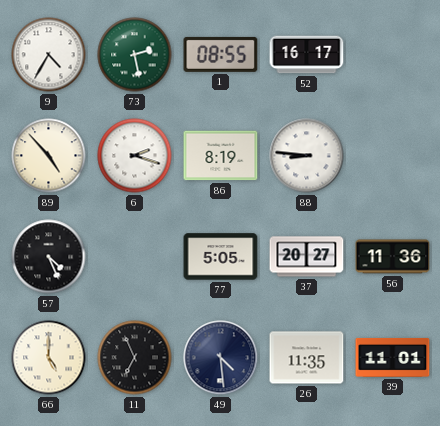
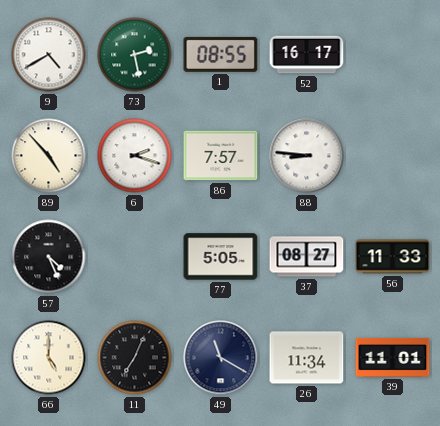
9: 4:35 -> 4:40
86: 8:19 -> 7:57
37: 20:27 -> 08:27
56: 11:36 -> 11:33
11: 6:56 -> 7:04
49: 4:29 -> 11:20
26: 11:35 -> 11:34
